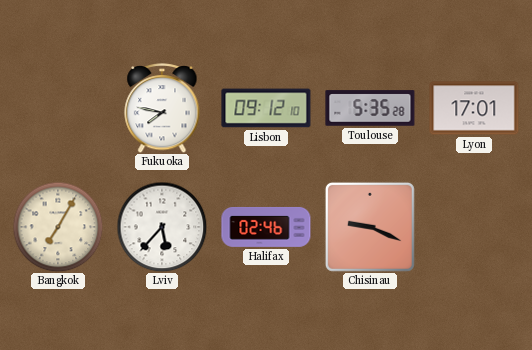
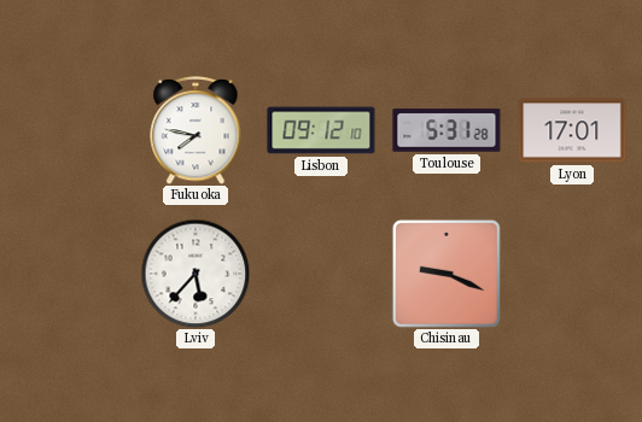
Toulouse: 5:35 -> 5:31
Bangkok: 7:05 -> none
Halifax: 02:46 -> none
